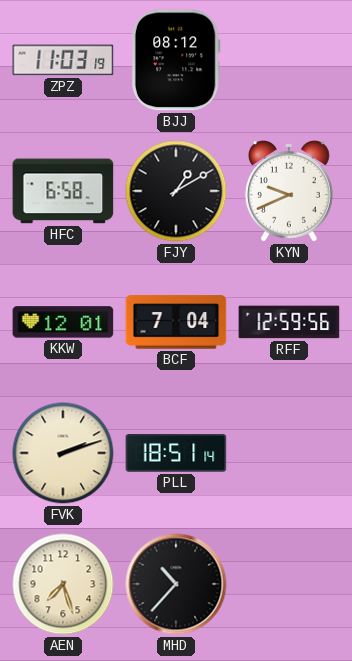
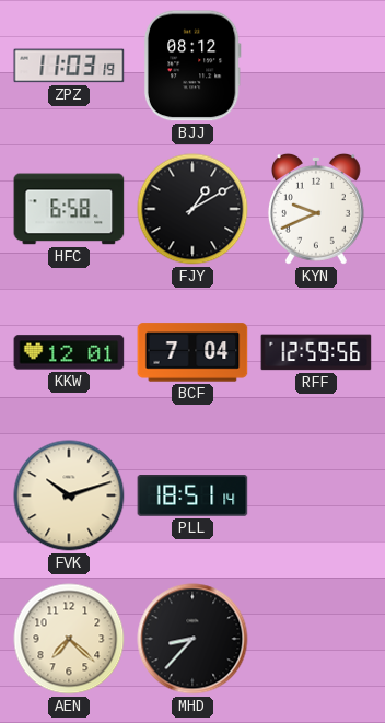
FVK: 2:12 -> 10:12
AEN: 7:27 -> 7:22
MHD: 10:37 -> 8:37
